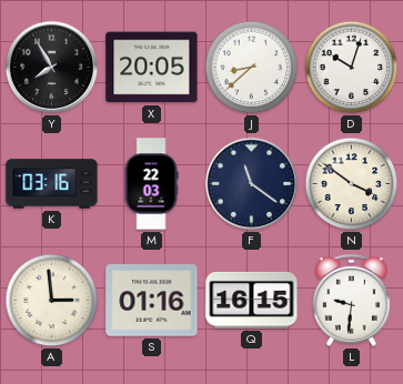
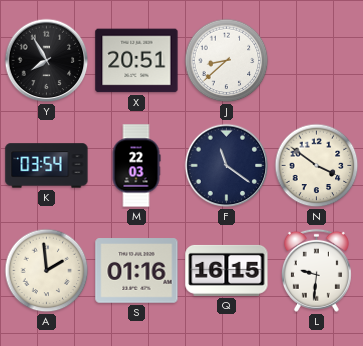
X: 20:05 -> 20:51
D: 10:03 -> none
K: 03:16 -> 03:54
A: 2:59 -> 1:59
